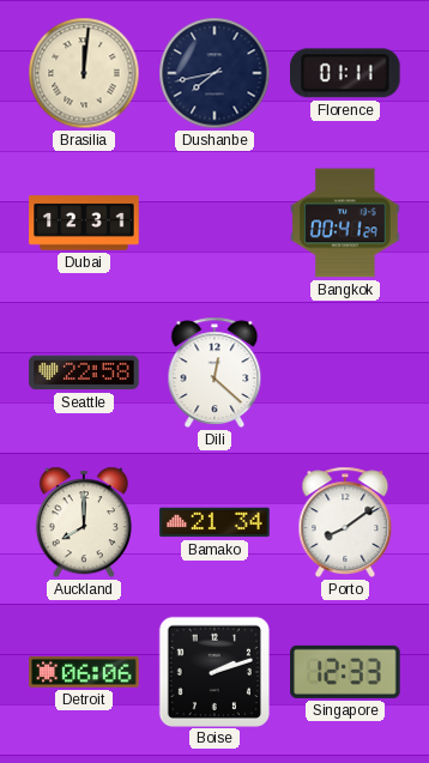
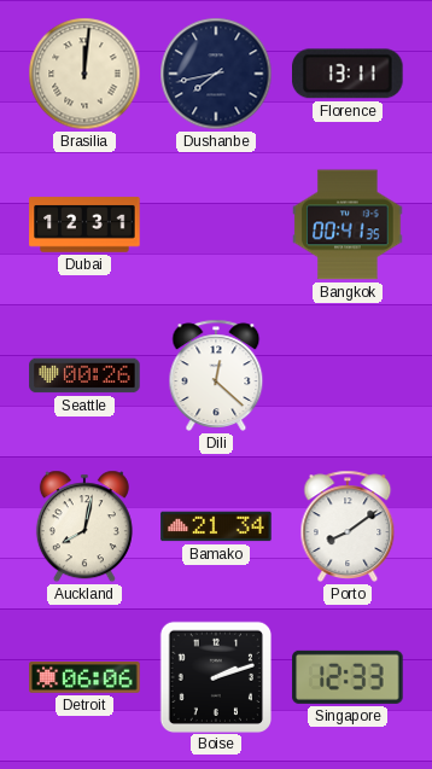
Florence: 01:11 -> 13:11
Bangkok: 00:41:29 -> 00:41:35
Seattle: 22:58 -> 00:26
Auckland: 8:00 -> 8:02
